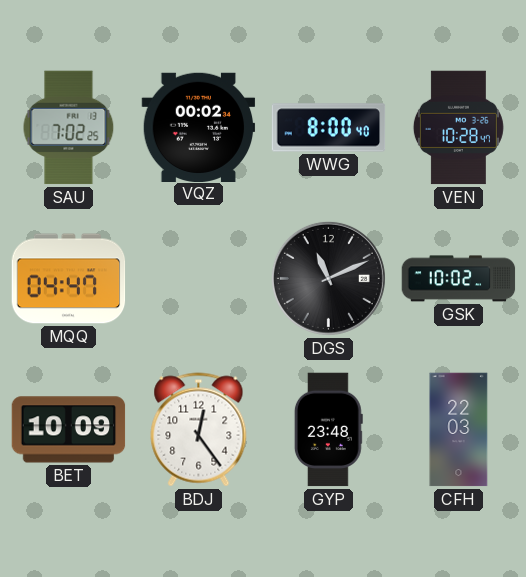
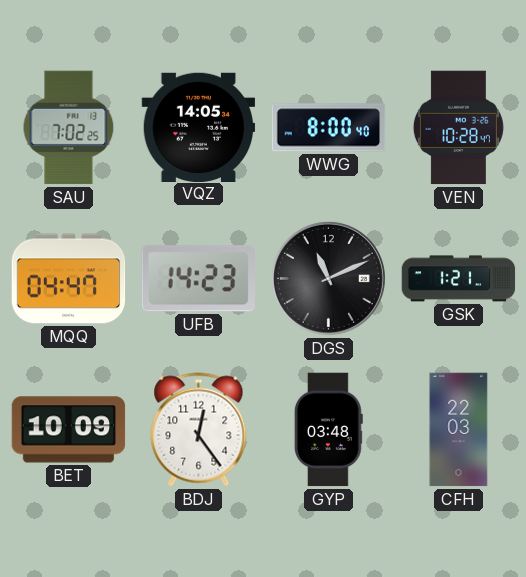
VQZ: 00:02 -> 14:05
UFB: none -> 14:23
GSK: 10:02 -> 1:21
GYP: 23:48 -> 03:48
